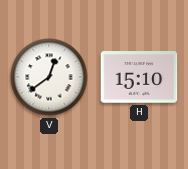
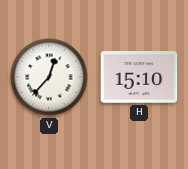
V: 12:39 -> 12:37
